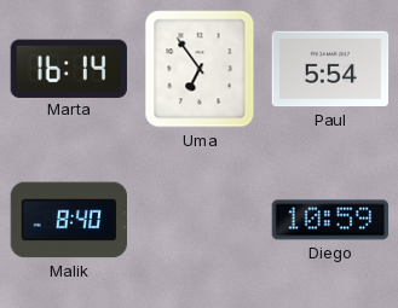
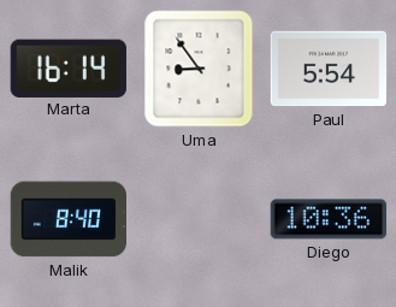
Uma: 6:54 -> 8:54
Diego: 10:59 -> 10:36
